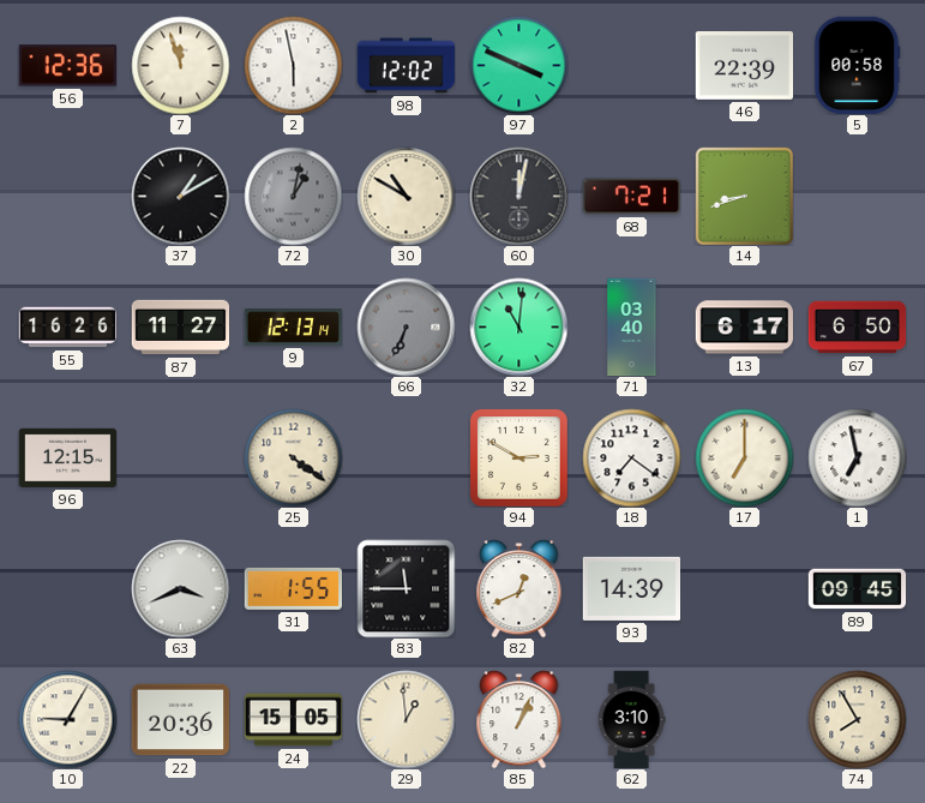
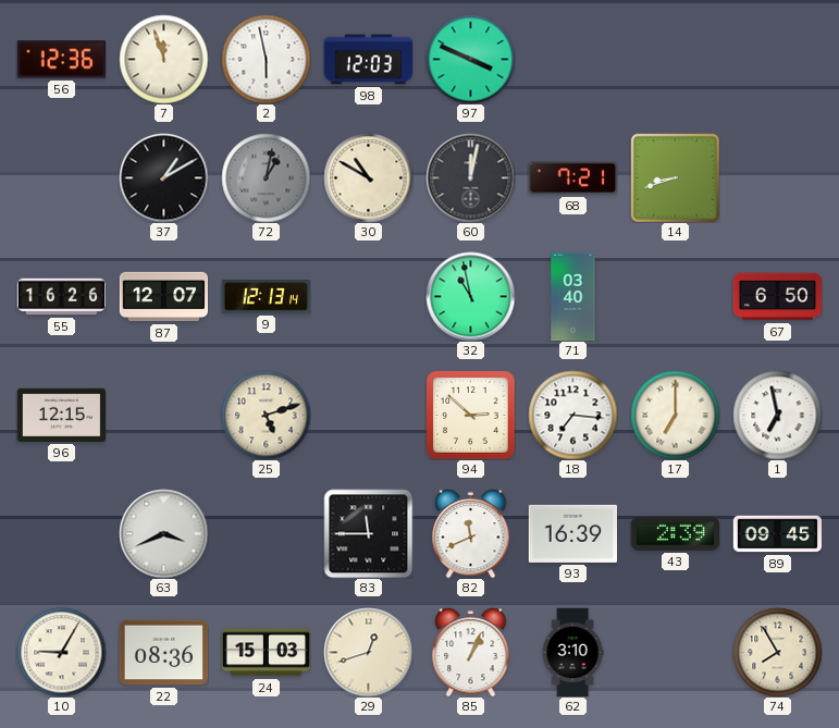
98: 12:02 -> 12:03
46: 22:39 -> none
5: 00:58 -> none
87: 11:27 -> 12:07
66: 6:34 -> none
32: 11:01 -> 10:58
13: 6:17 -> none
25: 4:21 -> 5:12
94: 2:50 -> 2:52
18: 7:21 -> 7:16
31: 1:55 -> none
82: 12:41 -> 11:41
93: 14:39 -> 16:39
43: none -> 2:39
22: 20:36 -> 08:36
24: 15:05 -> 15:03
29: 12:59 -> 12:42
